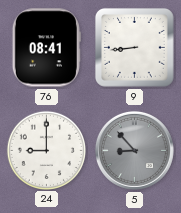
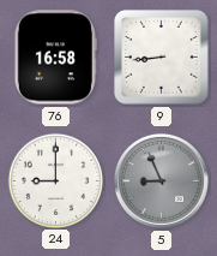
76: 08:41 -> 16:58
5: 8:53 -> 8:56
